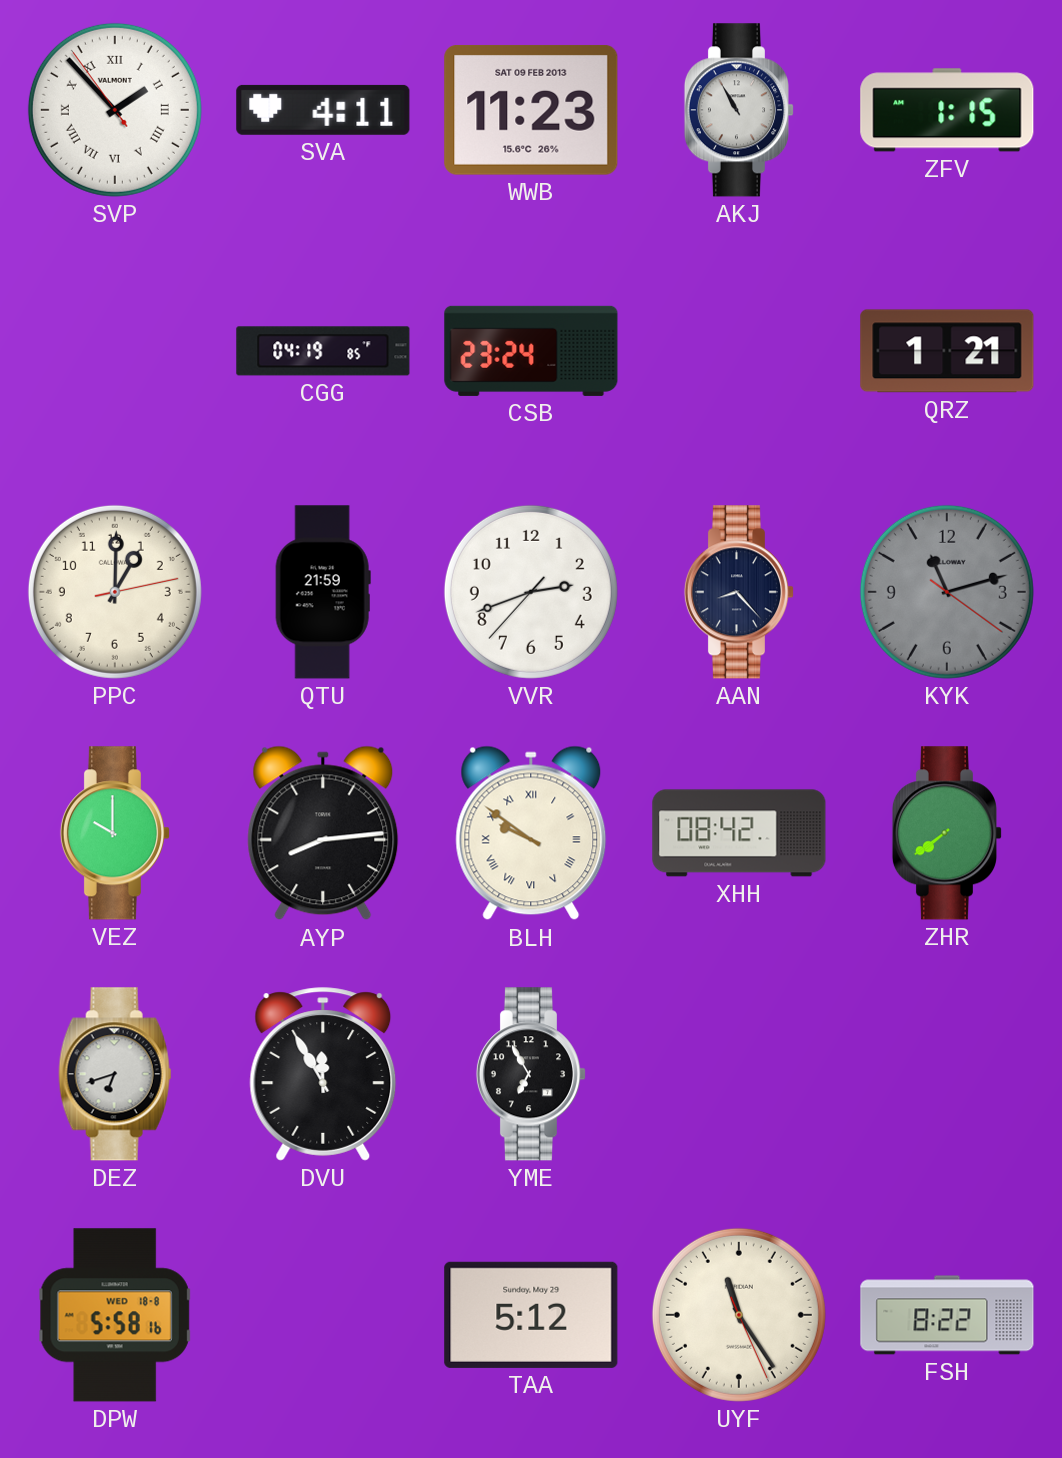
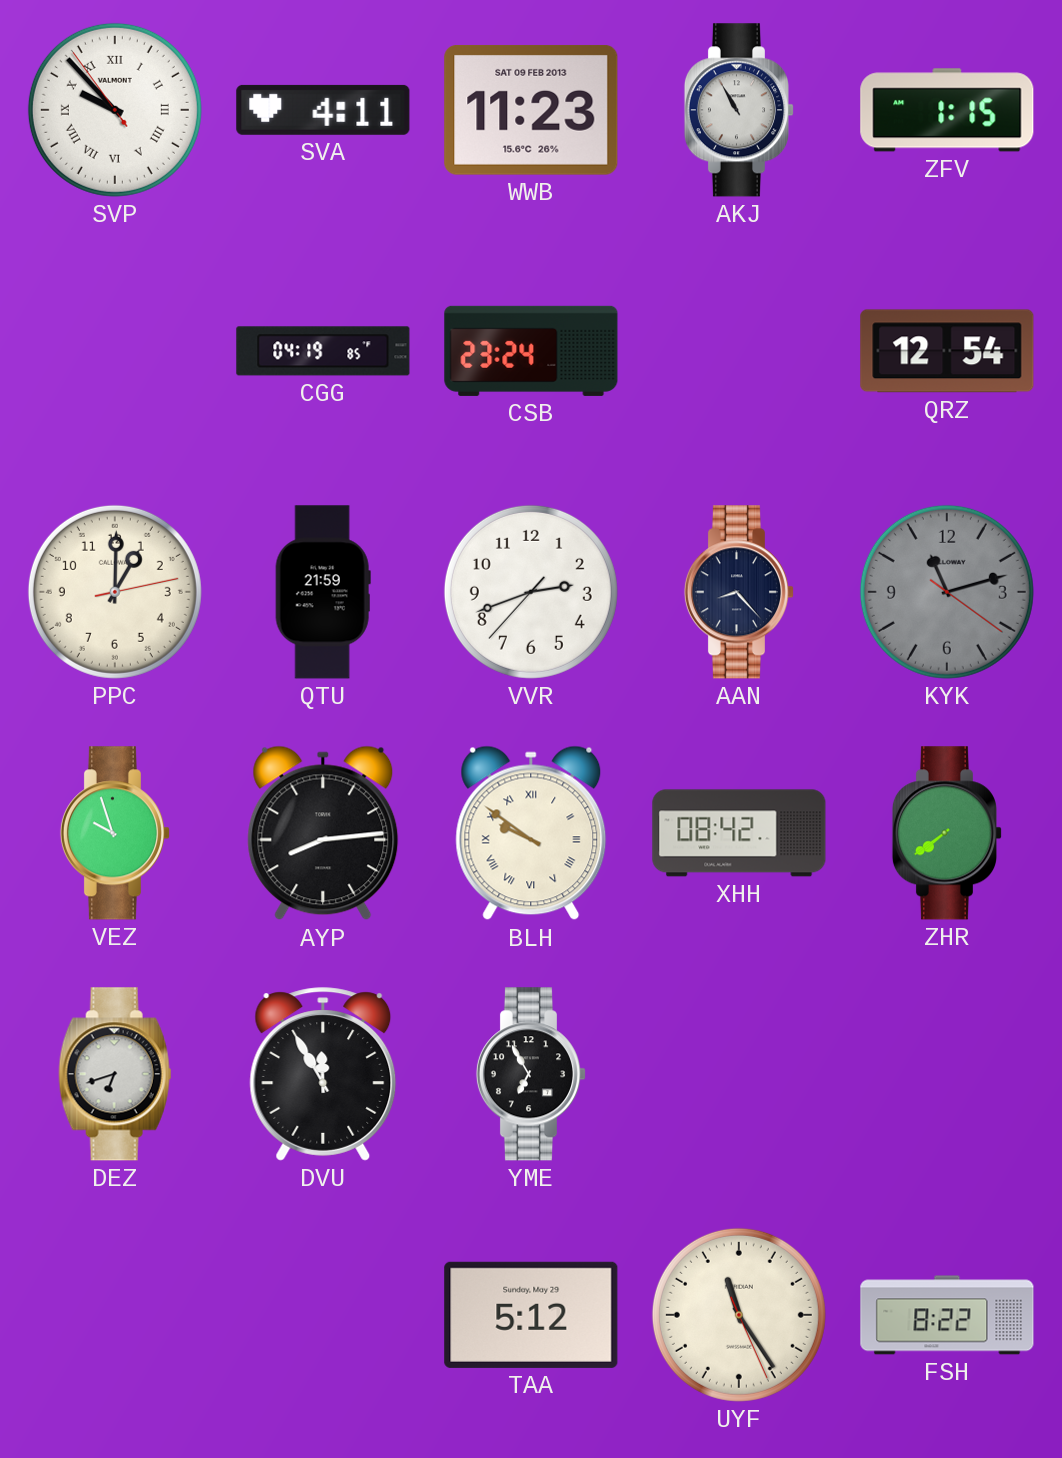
SVP: 1:52 -> 9:52
QRZ: 1:21 -> 12:54
VEZ: 10:00 -> 9:57
DPW: 5:58 -> none
